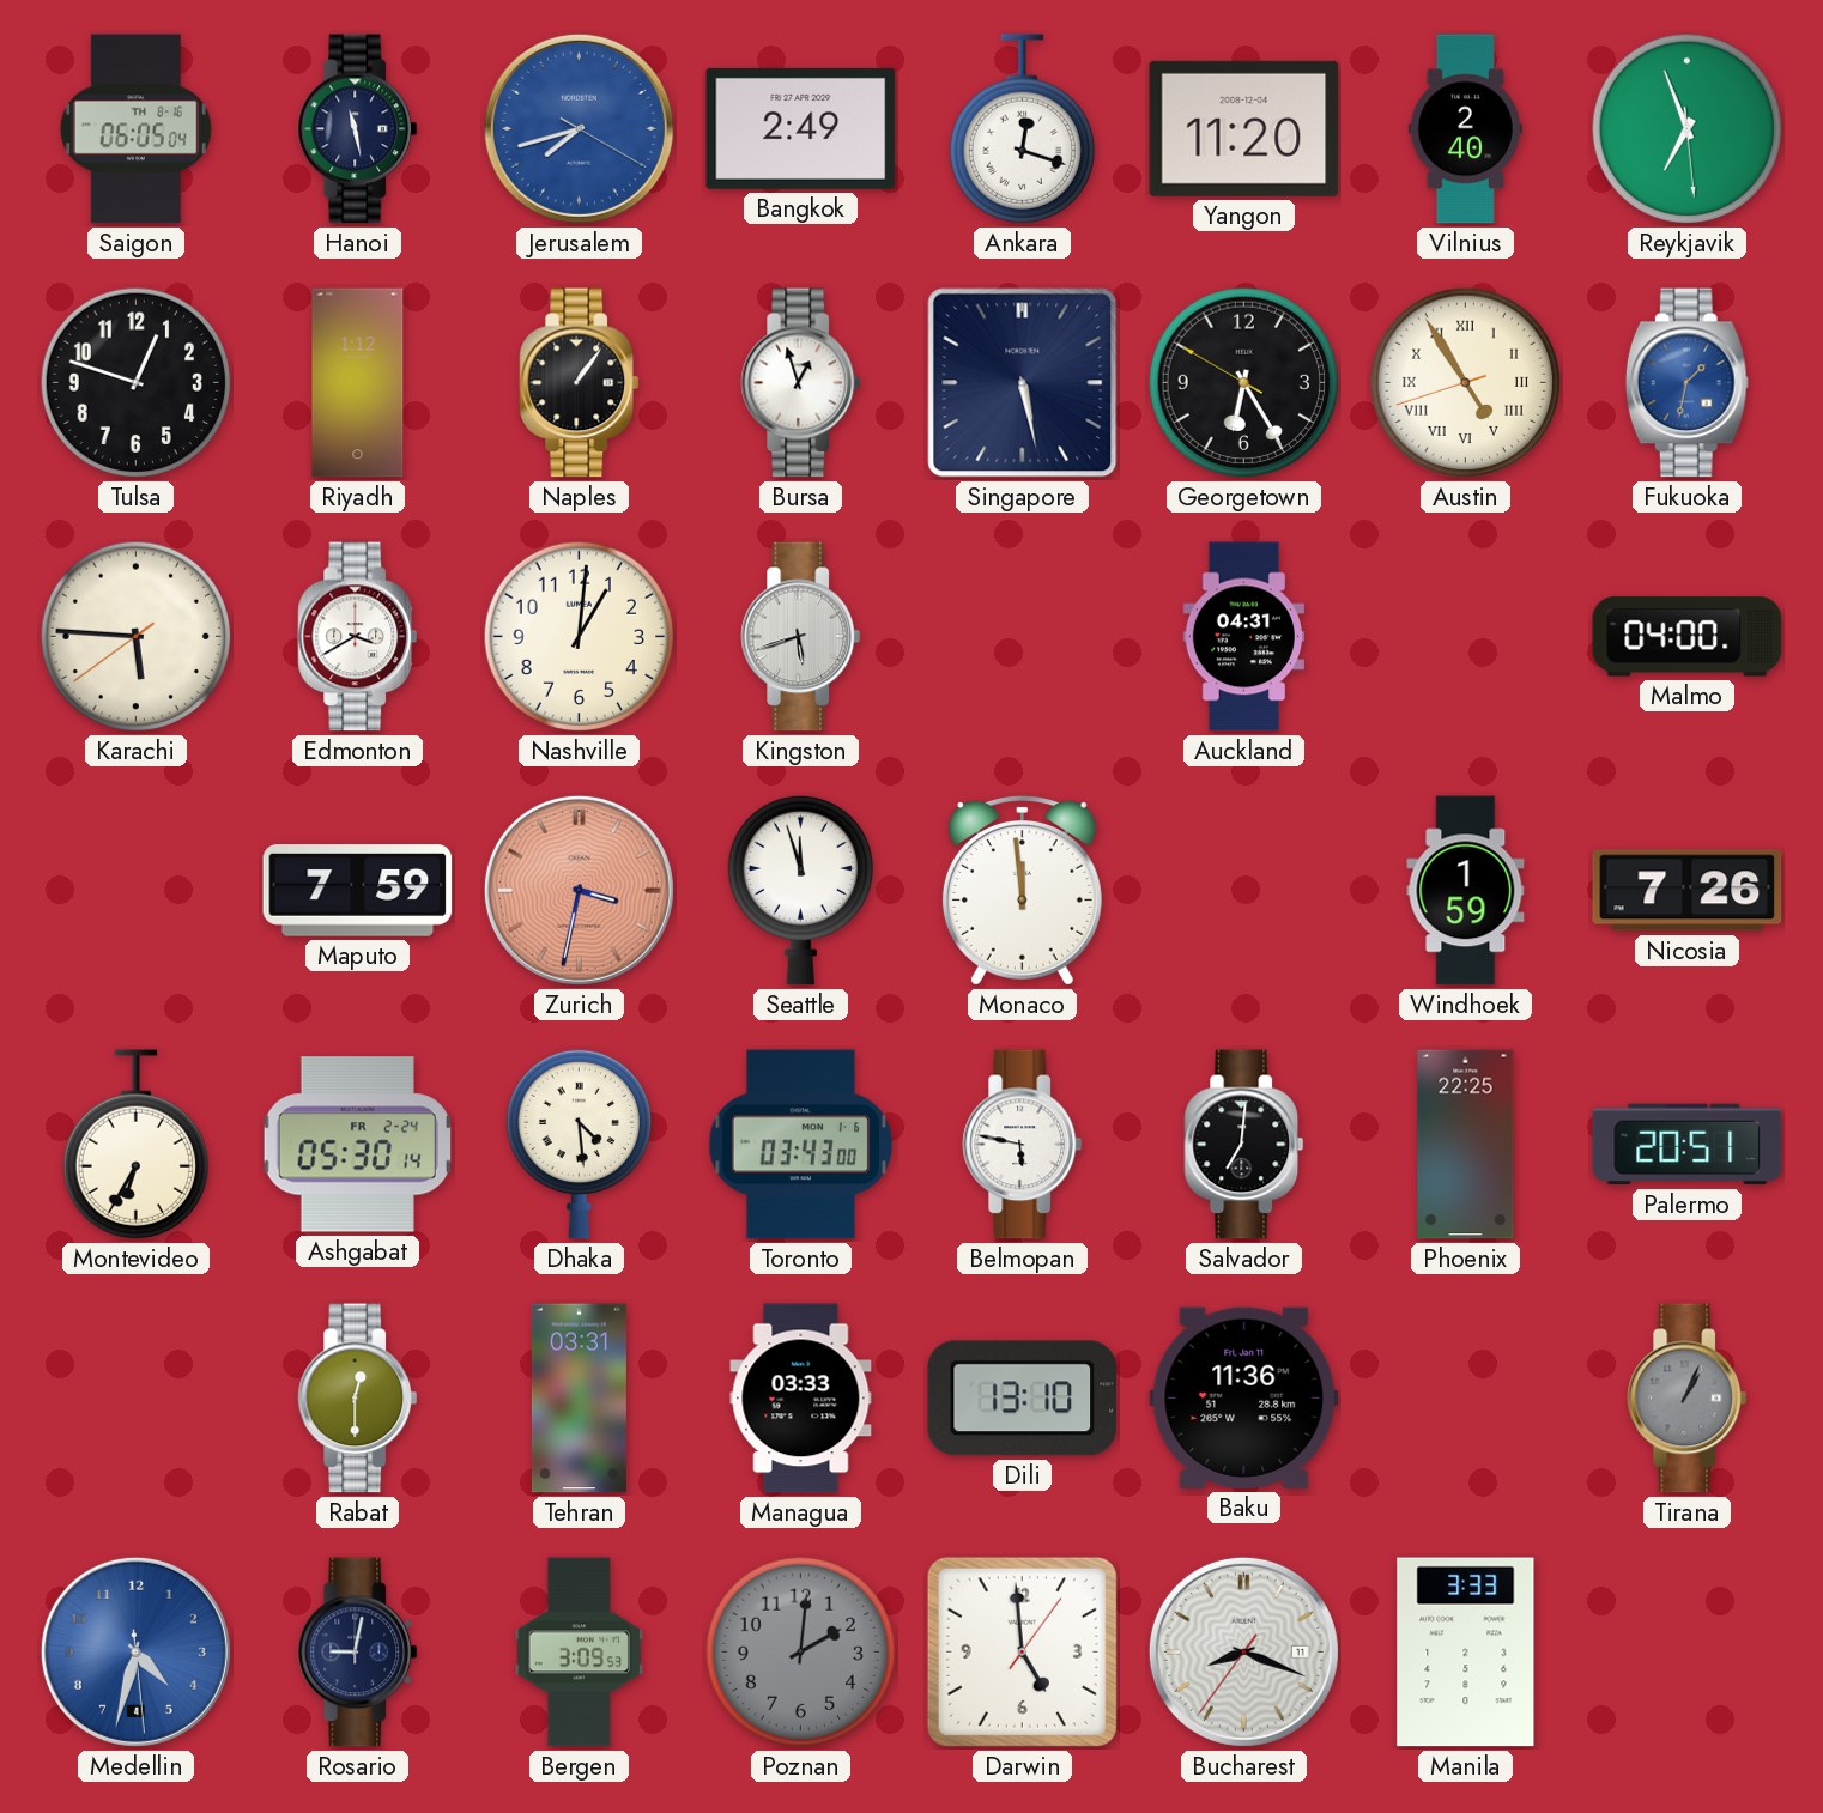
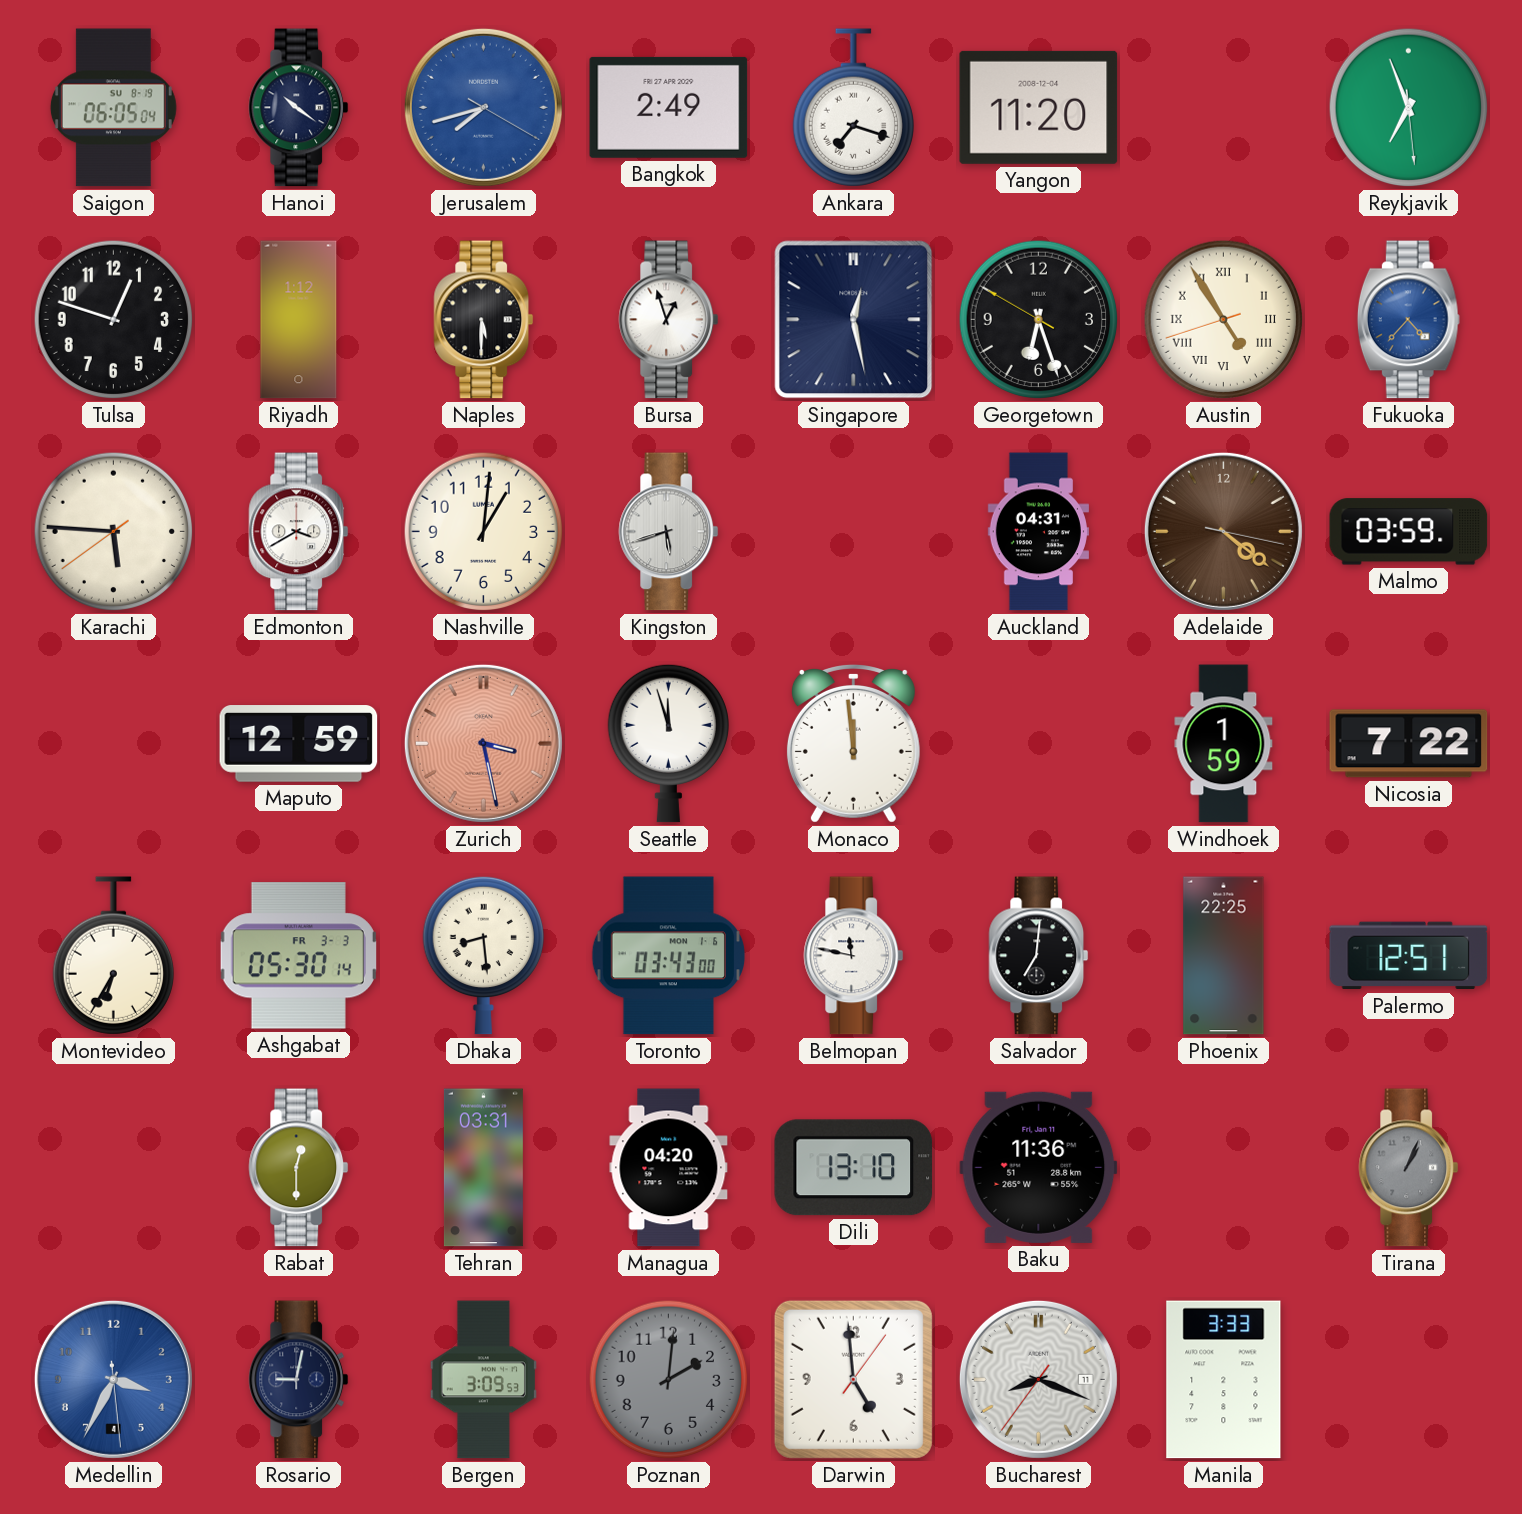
Saigon date: TH 8-16 -> SU 8-19
Hanoi: 11:28 -> 10:21
Ankara: 12:18 -> 7:18
Vilnius: 2:40 -> none
Naples: 1:06 -> 5:30
Singapore: 5:28 -> 12:28
Georgetown: 6:24 -> 6:26
Fukuoka: 1:32 -> 4:37
Adelaide: none -> 4:21
Malmo: 04:00 -> 03:59
Maputo: 7:59 -> 12:59
Zurich: 3:32 -> 3:28
Nicosia: 7:26 -> 7:22
Ashgabat date: FR 2-24 -> FR 3-3
Dhaka: 4:29 -> 8:29
Belmopan: 5:47 -> 11:47
Palermo: 20:51 -> 12:51
Managua: 03:33 -> 04:20
Medellin: 4:32 -> 3:34
